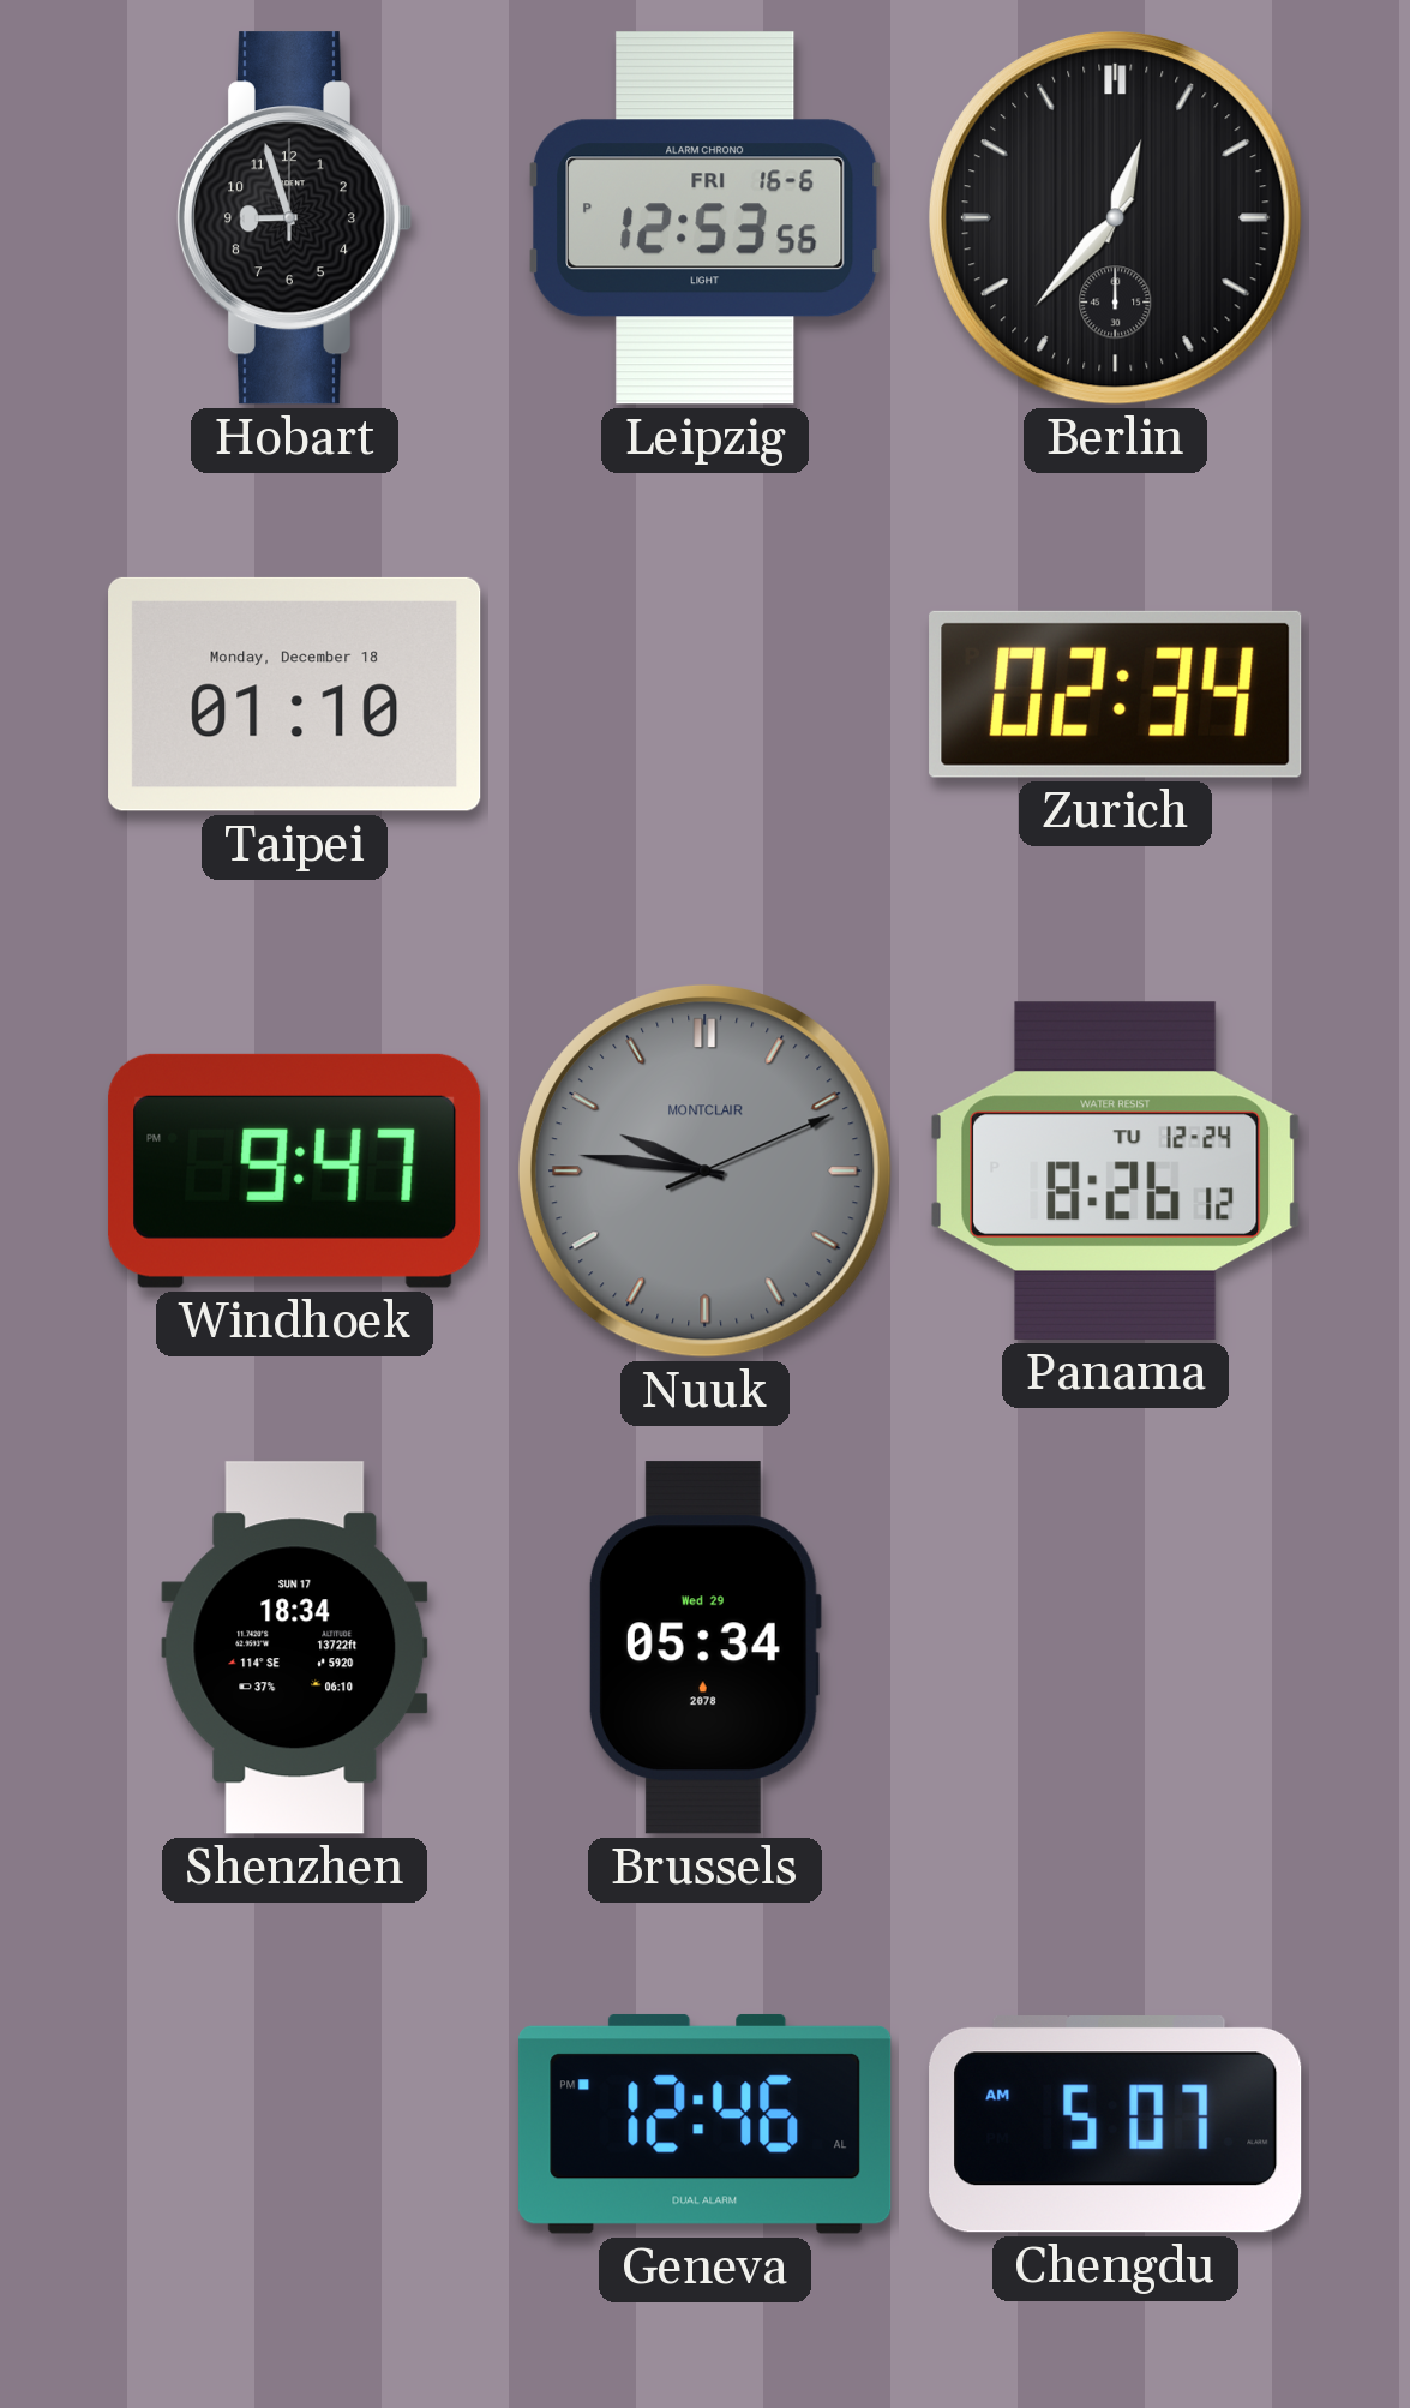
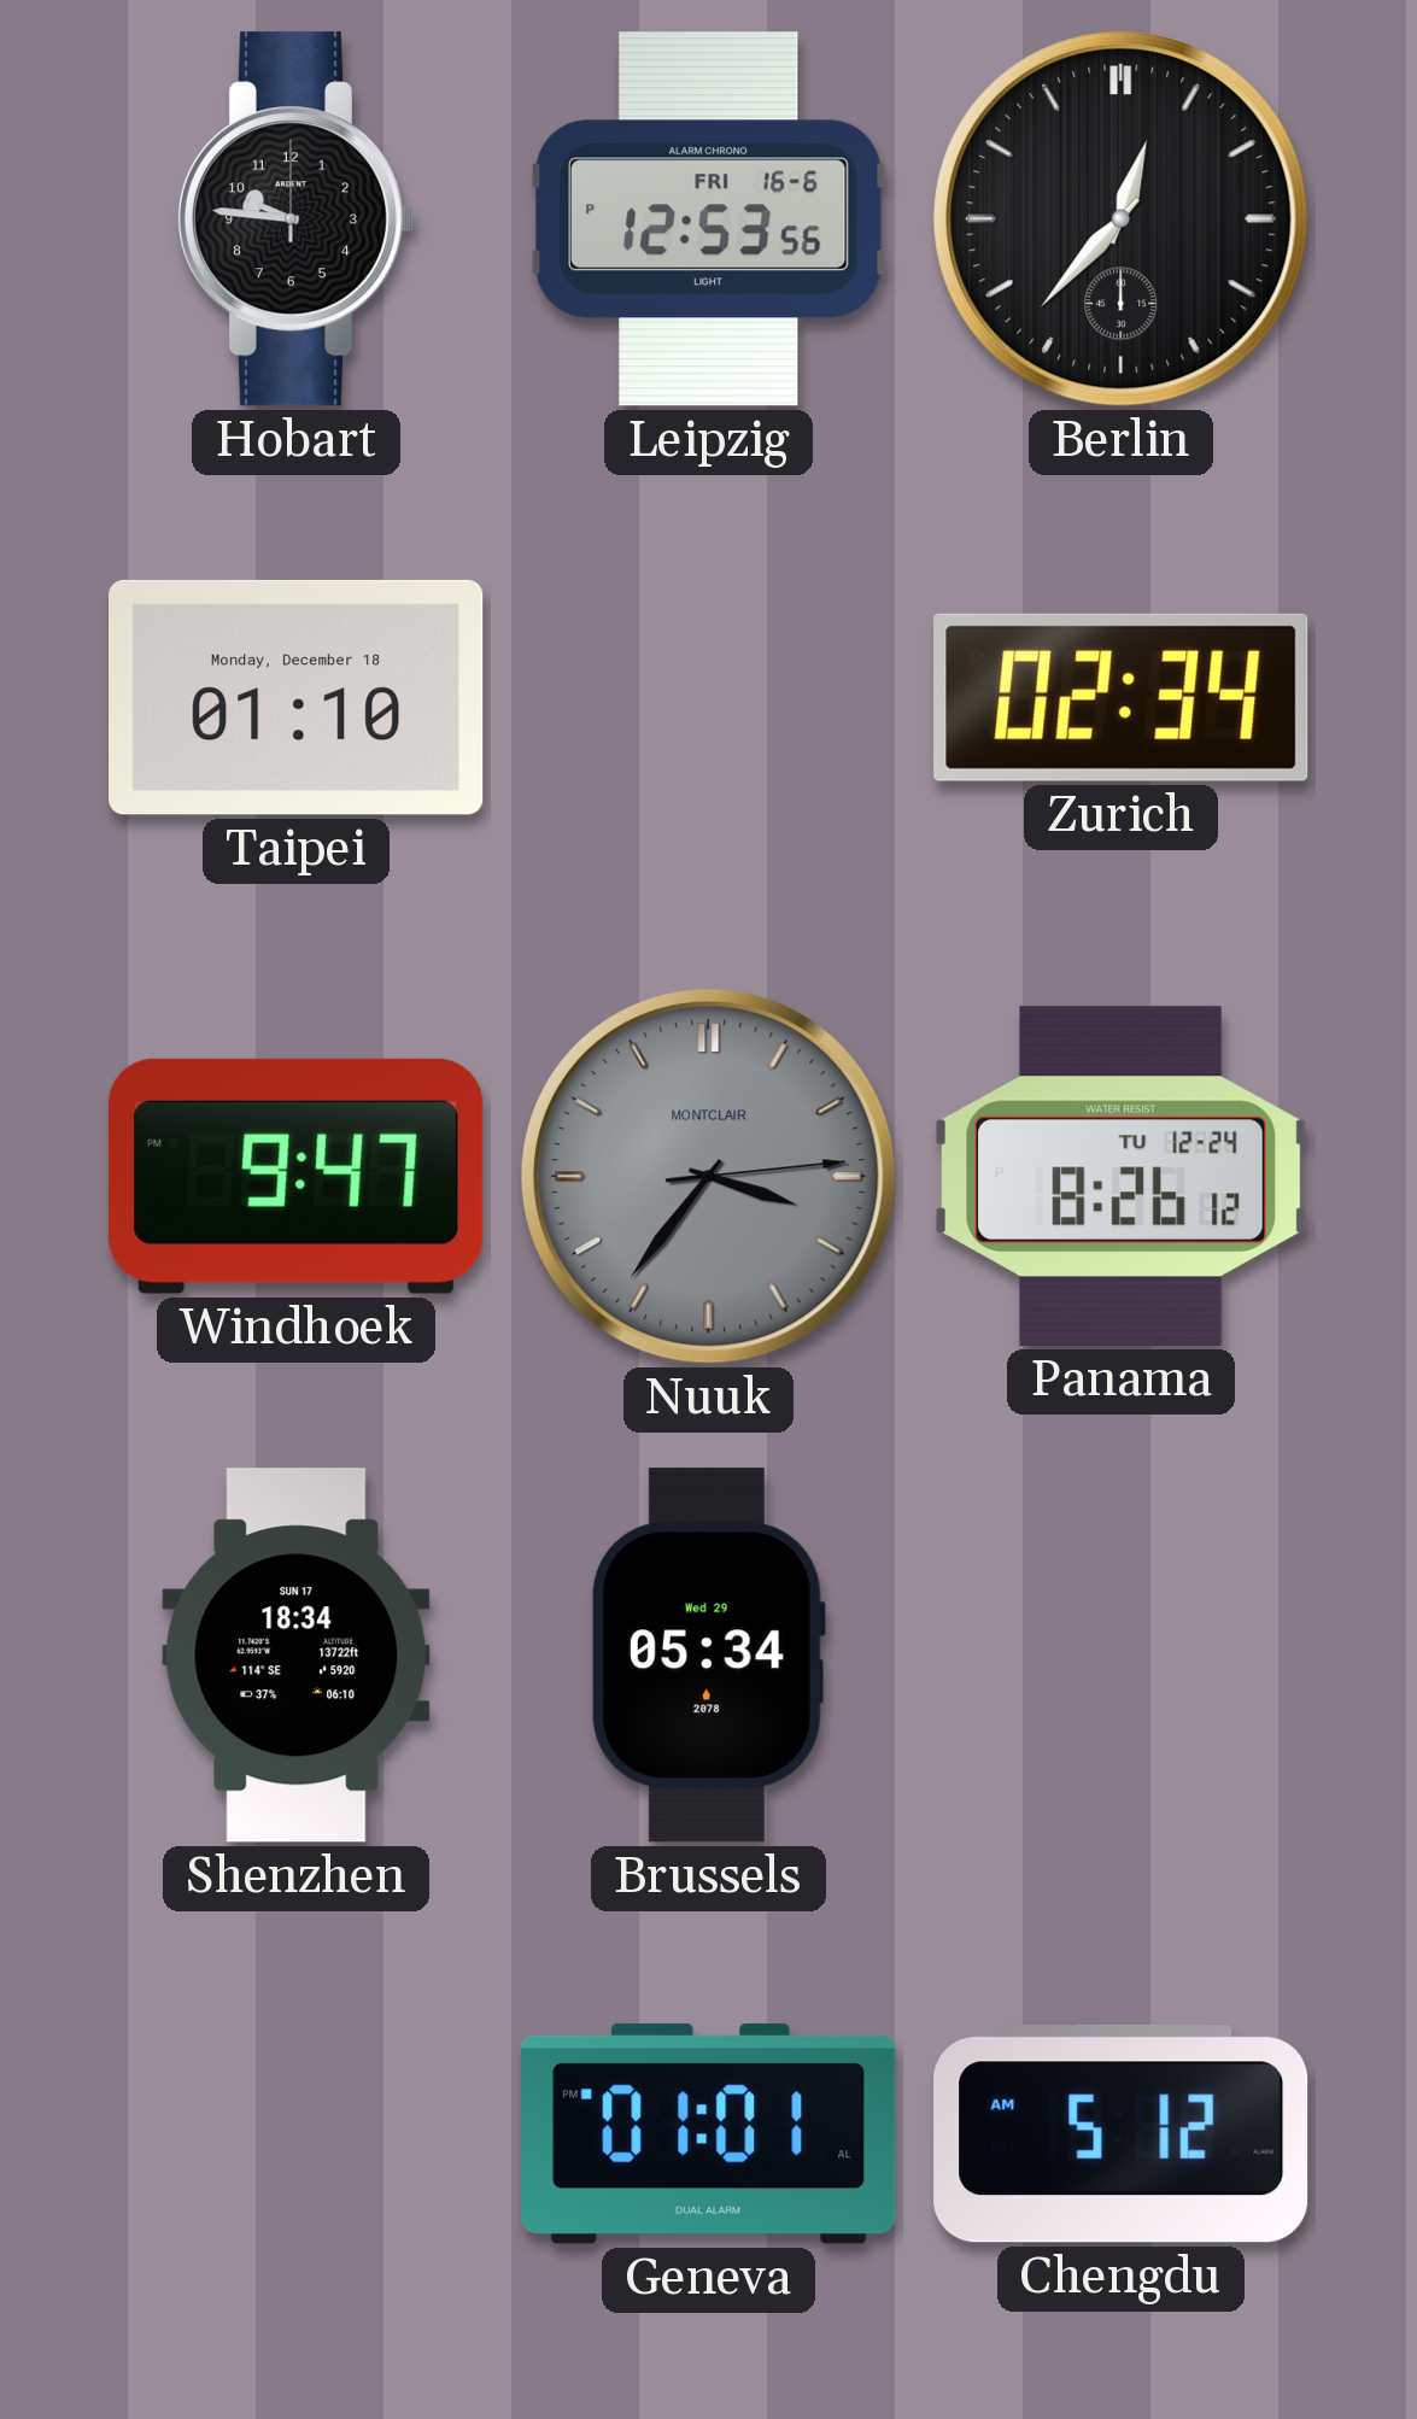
Hobart: 8:57 -> 9:46
Nuuk: 9:46 -> 3:36
Geneva: 12:46 -> 01:01
Chengdu: 5:07 -> 5:12
